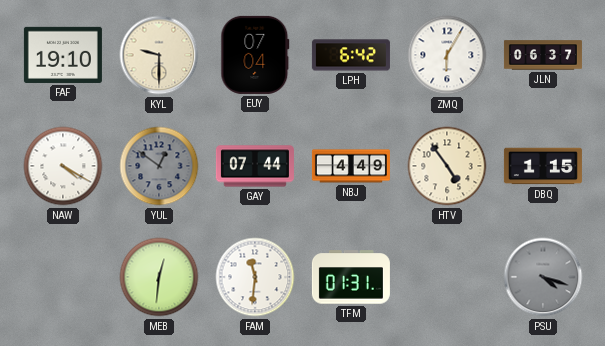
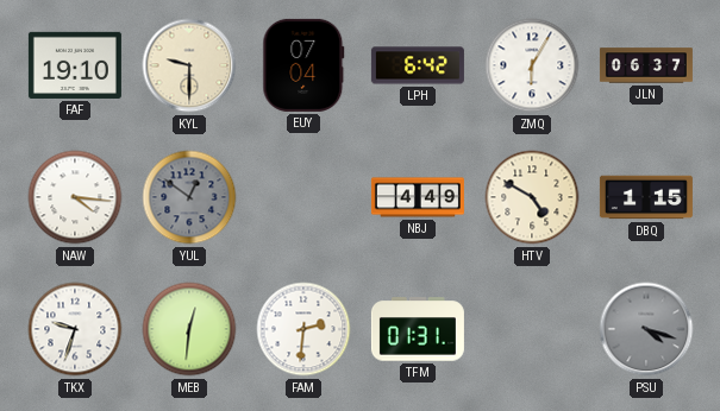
NAW: 4:20 -> 4:16
GAY: 07:44 -> none
HTV: 4:54 -> 4:50
TKX: none -> 9:33
FAM: 11:31 -> 2:31
